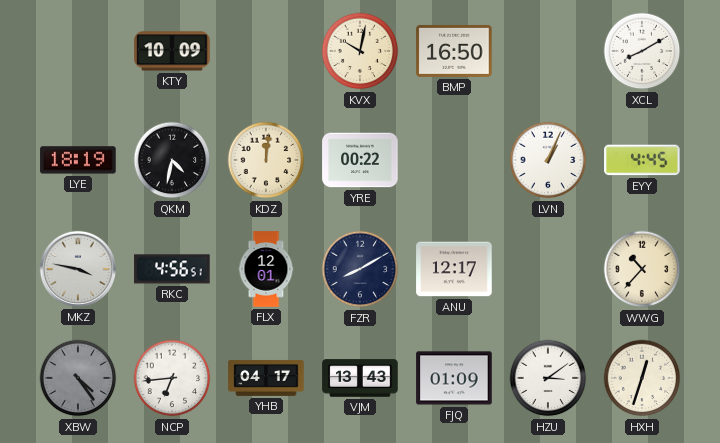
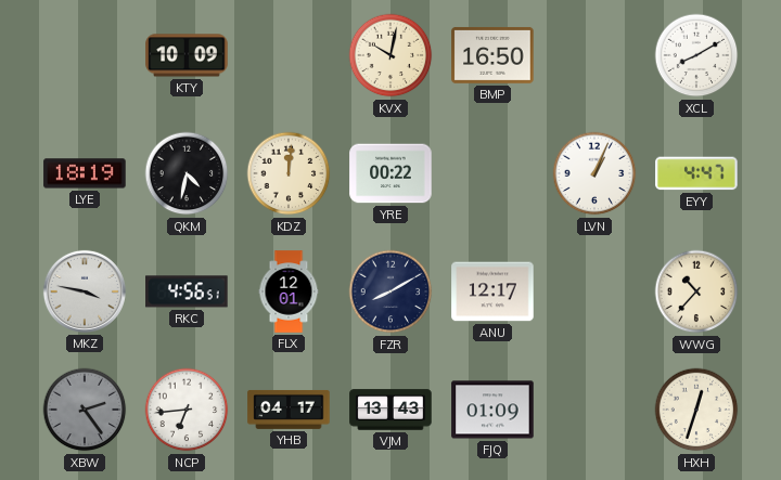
EYY: 4:45 -> 4:47
XBW: 4:24 -> 2:24
HZU: 3:09 -> none
